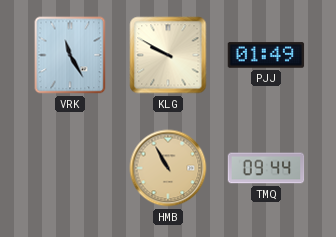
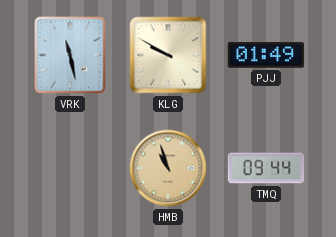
VRK: 11:25 -> 11:28
HMB: 10:55 -> 10:57
